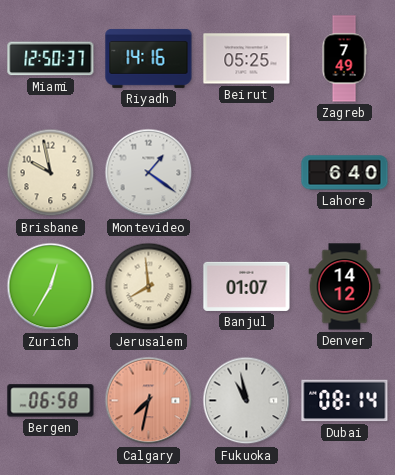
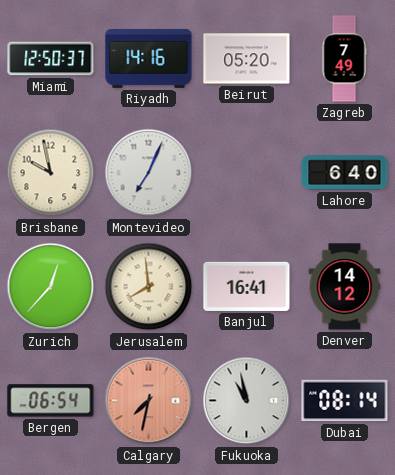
Beirut: 05:25 -> 05:20
Montevideo: 1:21 -> 7:04
Zurich: 12:35 -> 12:37
Banjul: 01:07 -> 16:41
Bergen: 06:58 -> 06:54
